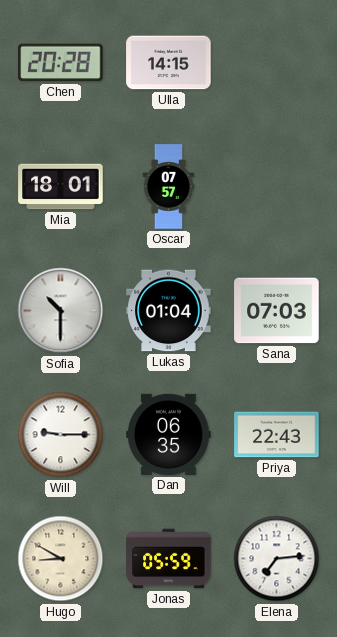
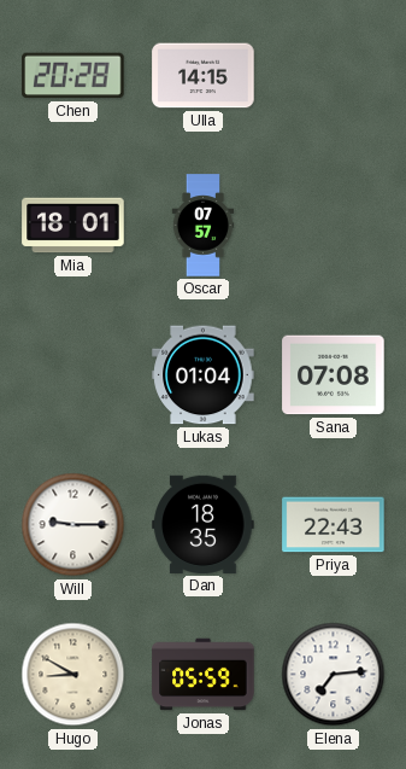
Sofia: 10:30 -> none
Sana: 07:03 -> 07:08
Dan: 06:35 -> 18:35
